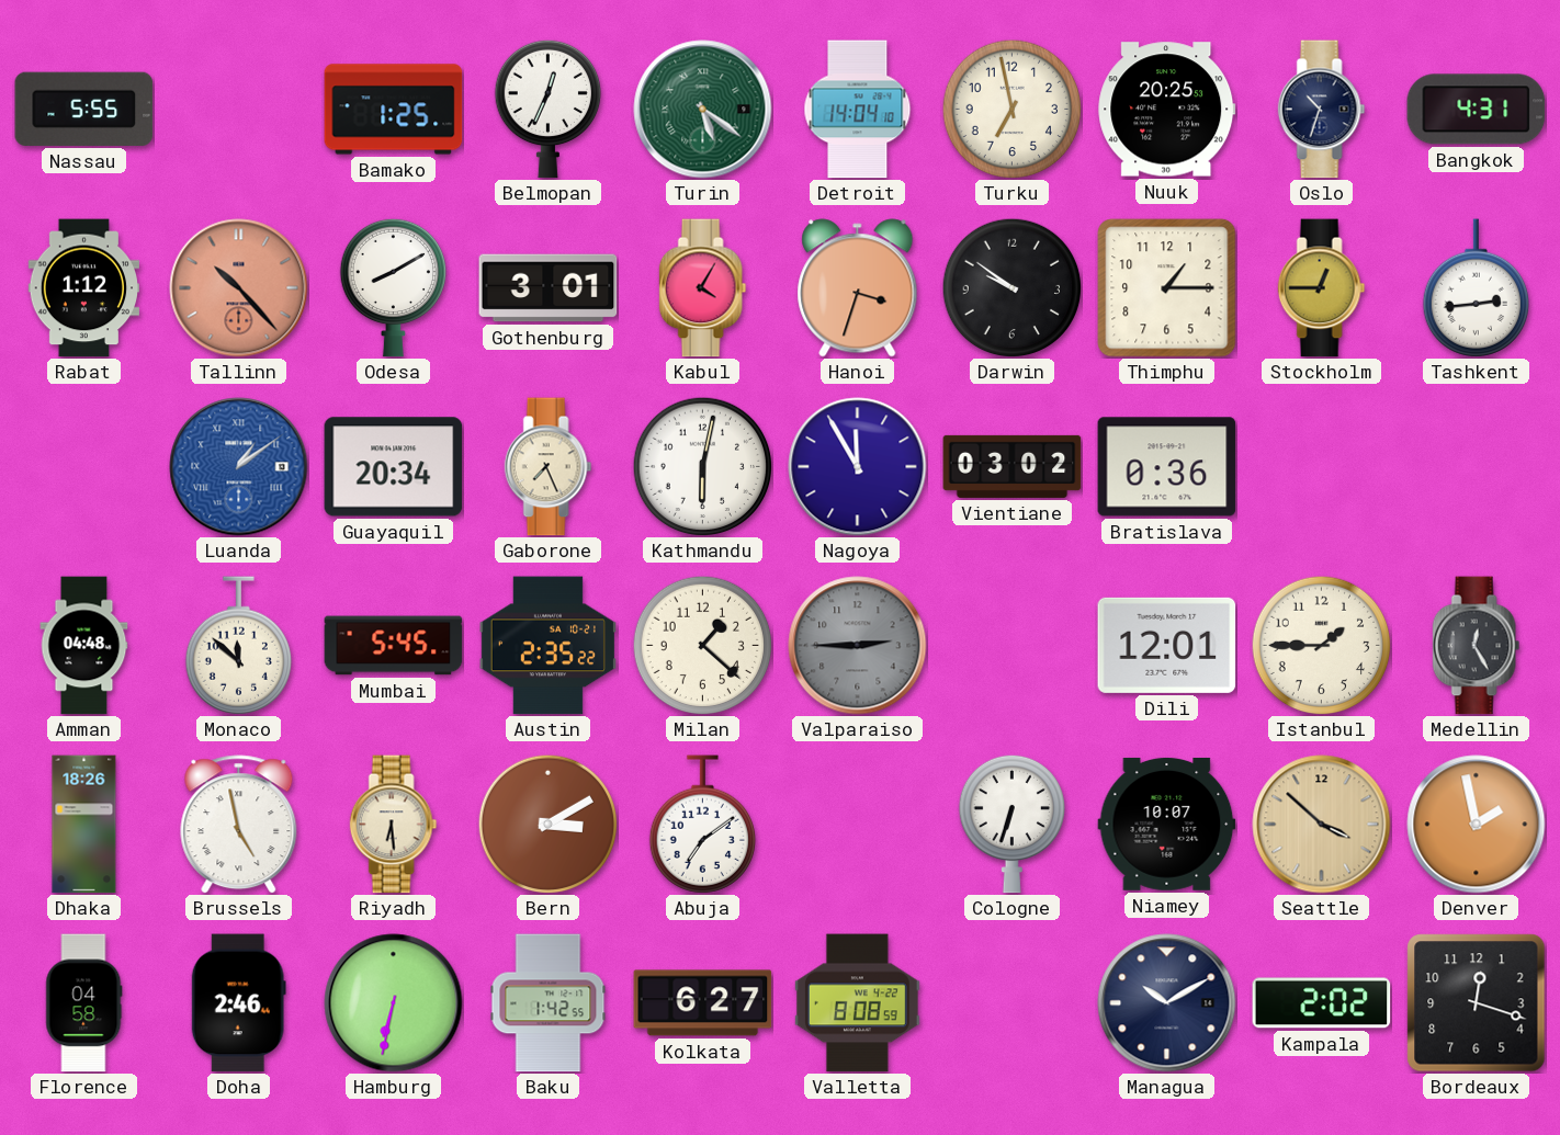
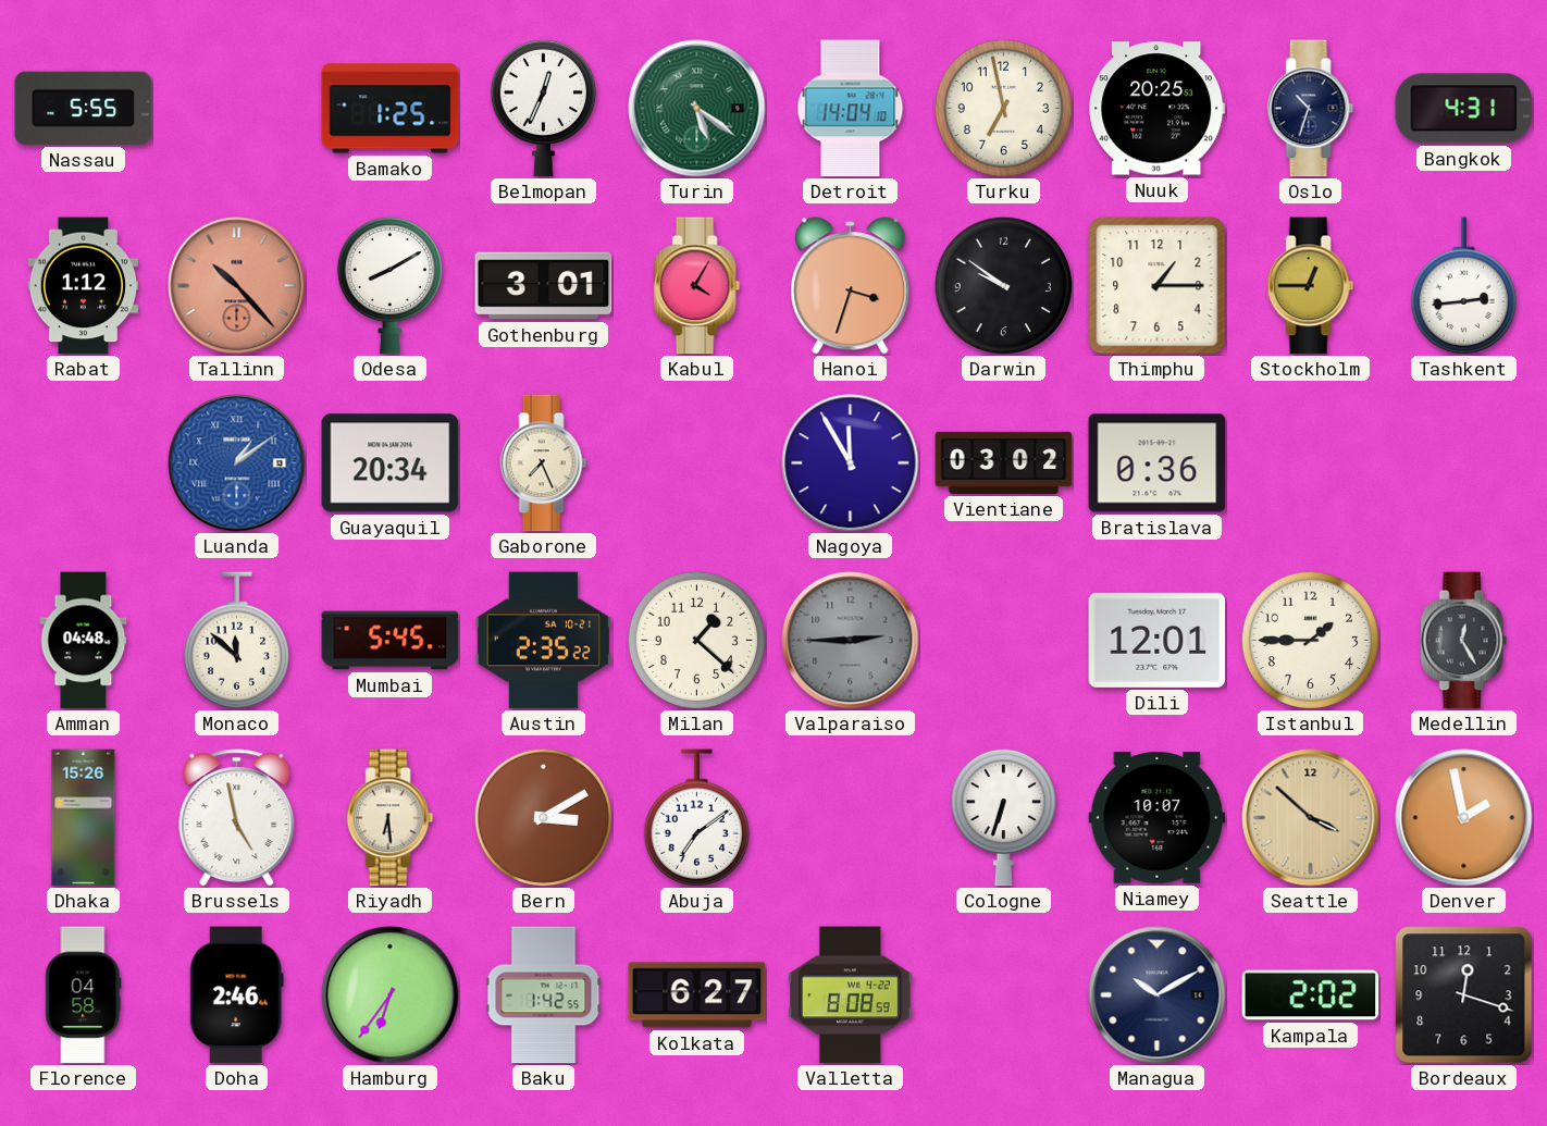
Kathmandu: 6:02 -> none
Dhaka: 18:26 -> 15:26
Hamburg: 6:32 -> 6:36
